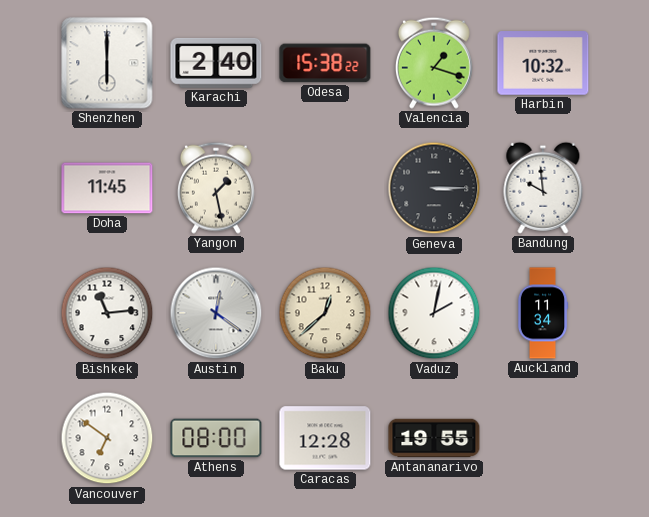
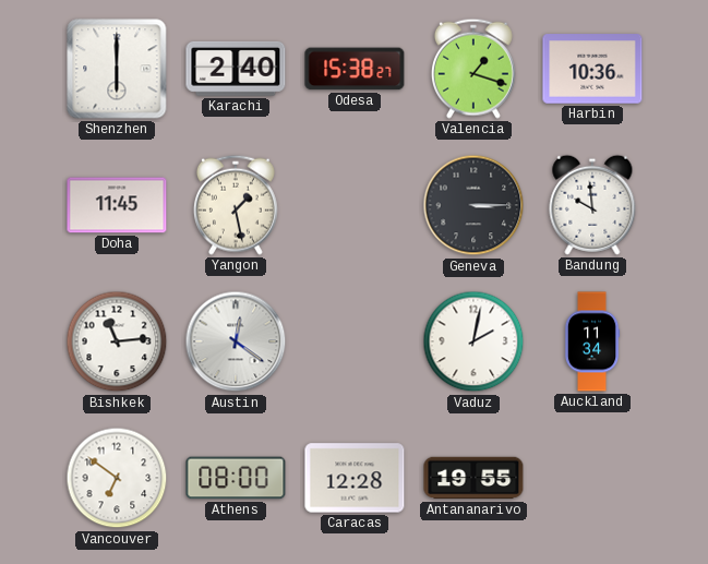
Odesa: 15:38:22 -> 15:38:27
Harbin: 10:32 -> 10:36
Baku: 12:38 -> none
